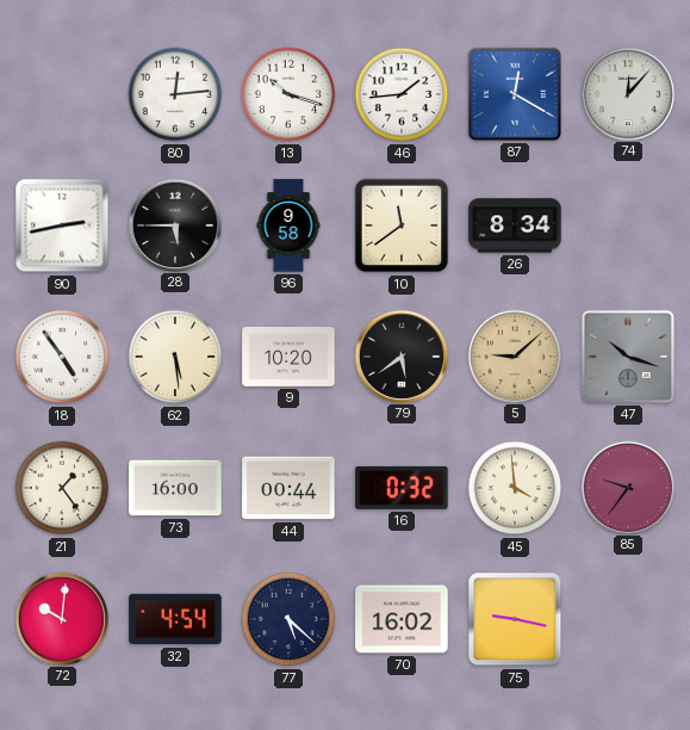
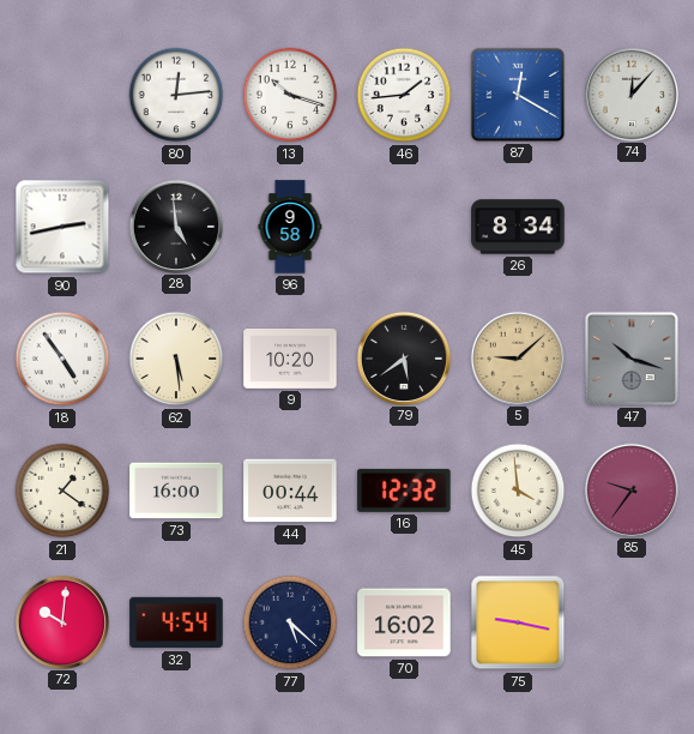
28: 5:45 -> 4:59
10: 11:39 -> none
21: 1:24 -> 1:21
16: 0:32 -> 12:32
